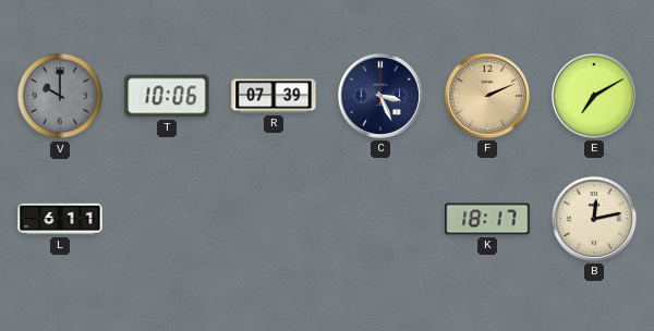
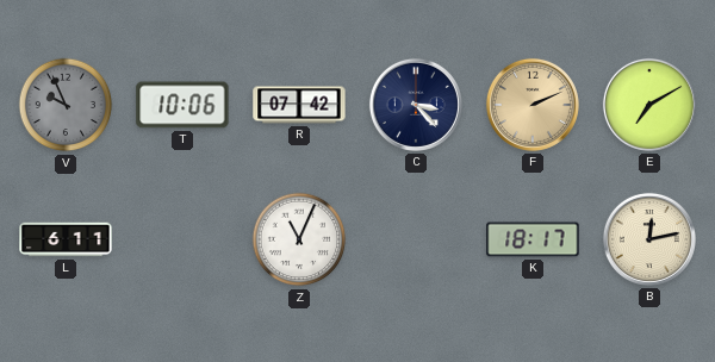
V: 10:00 -> 9:56
R: 07:39 -> 07:42
C: 3:26 -> 3:23
Z: none -> 11:04
